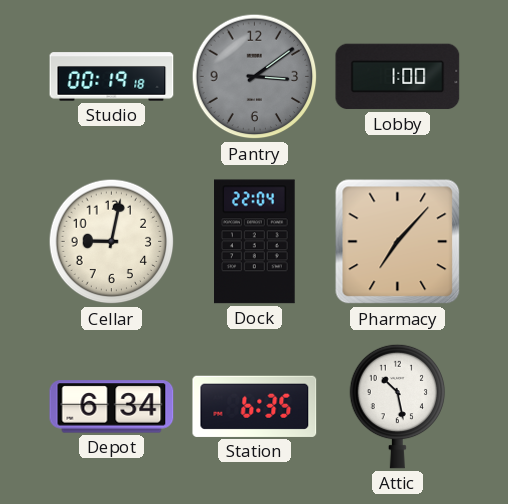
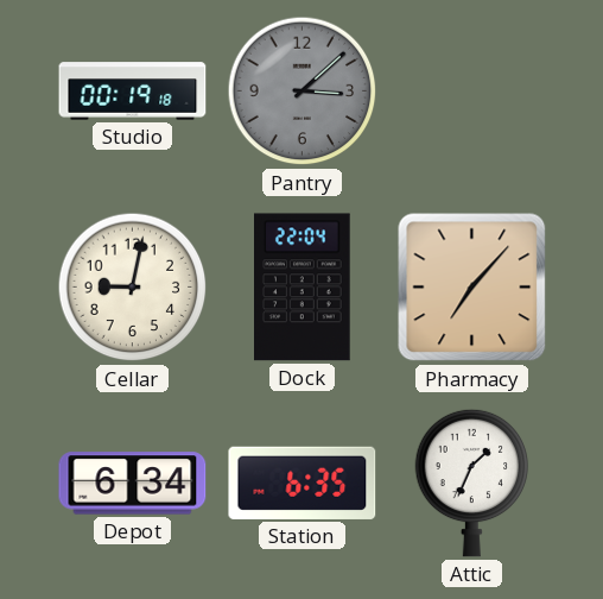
Pantry: 3:09 -> 3:08
Lobby: 1:00 -> none
Attic: 10:28 -> 1:34
